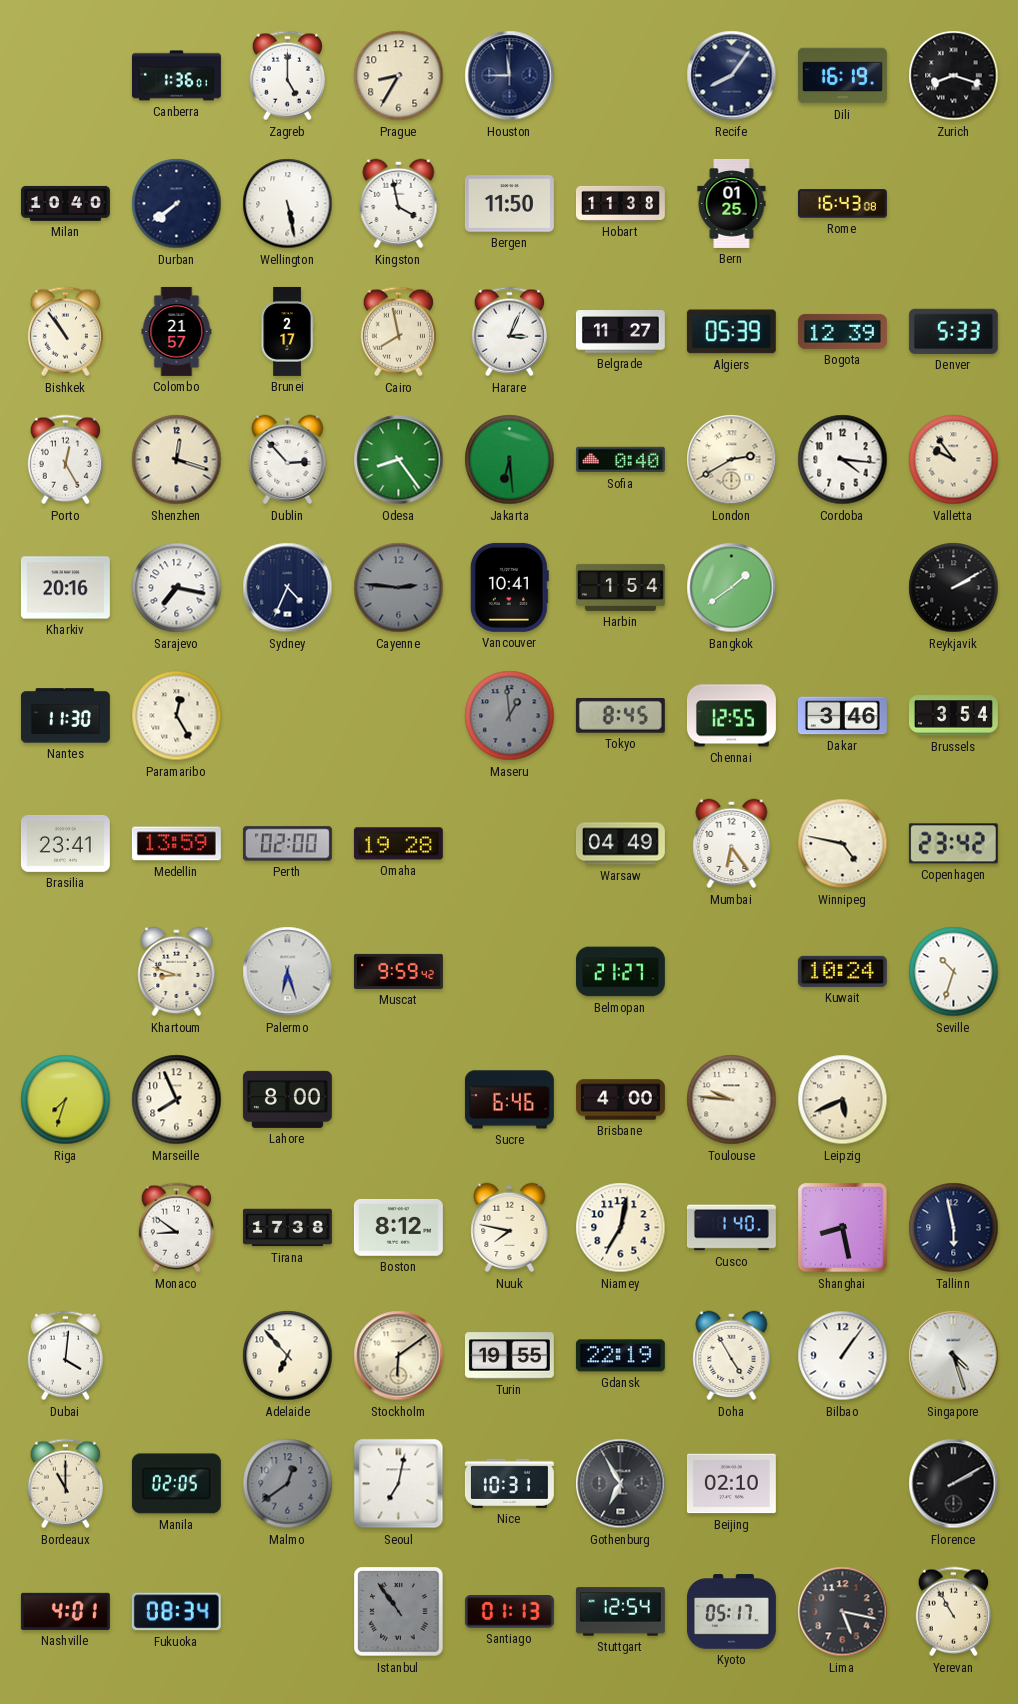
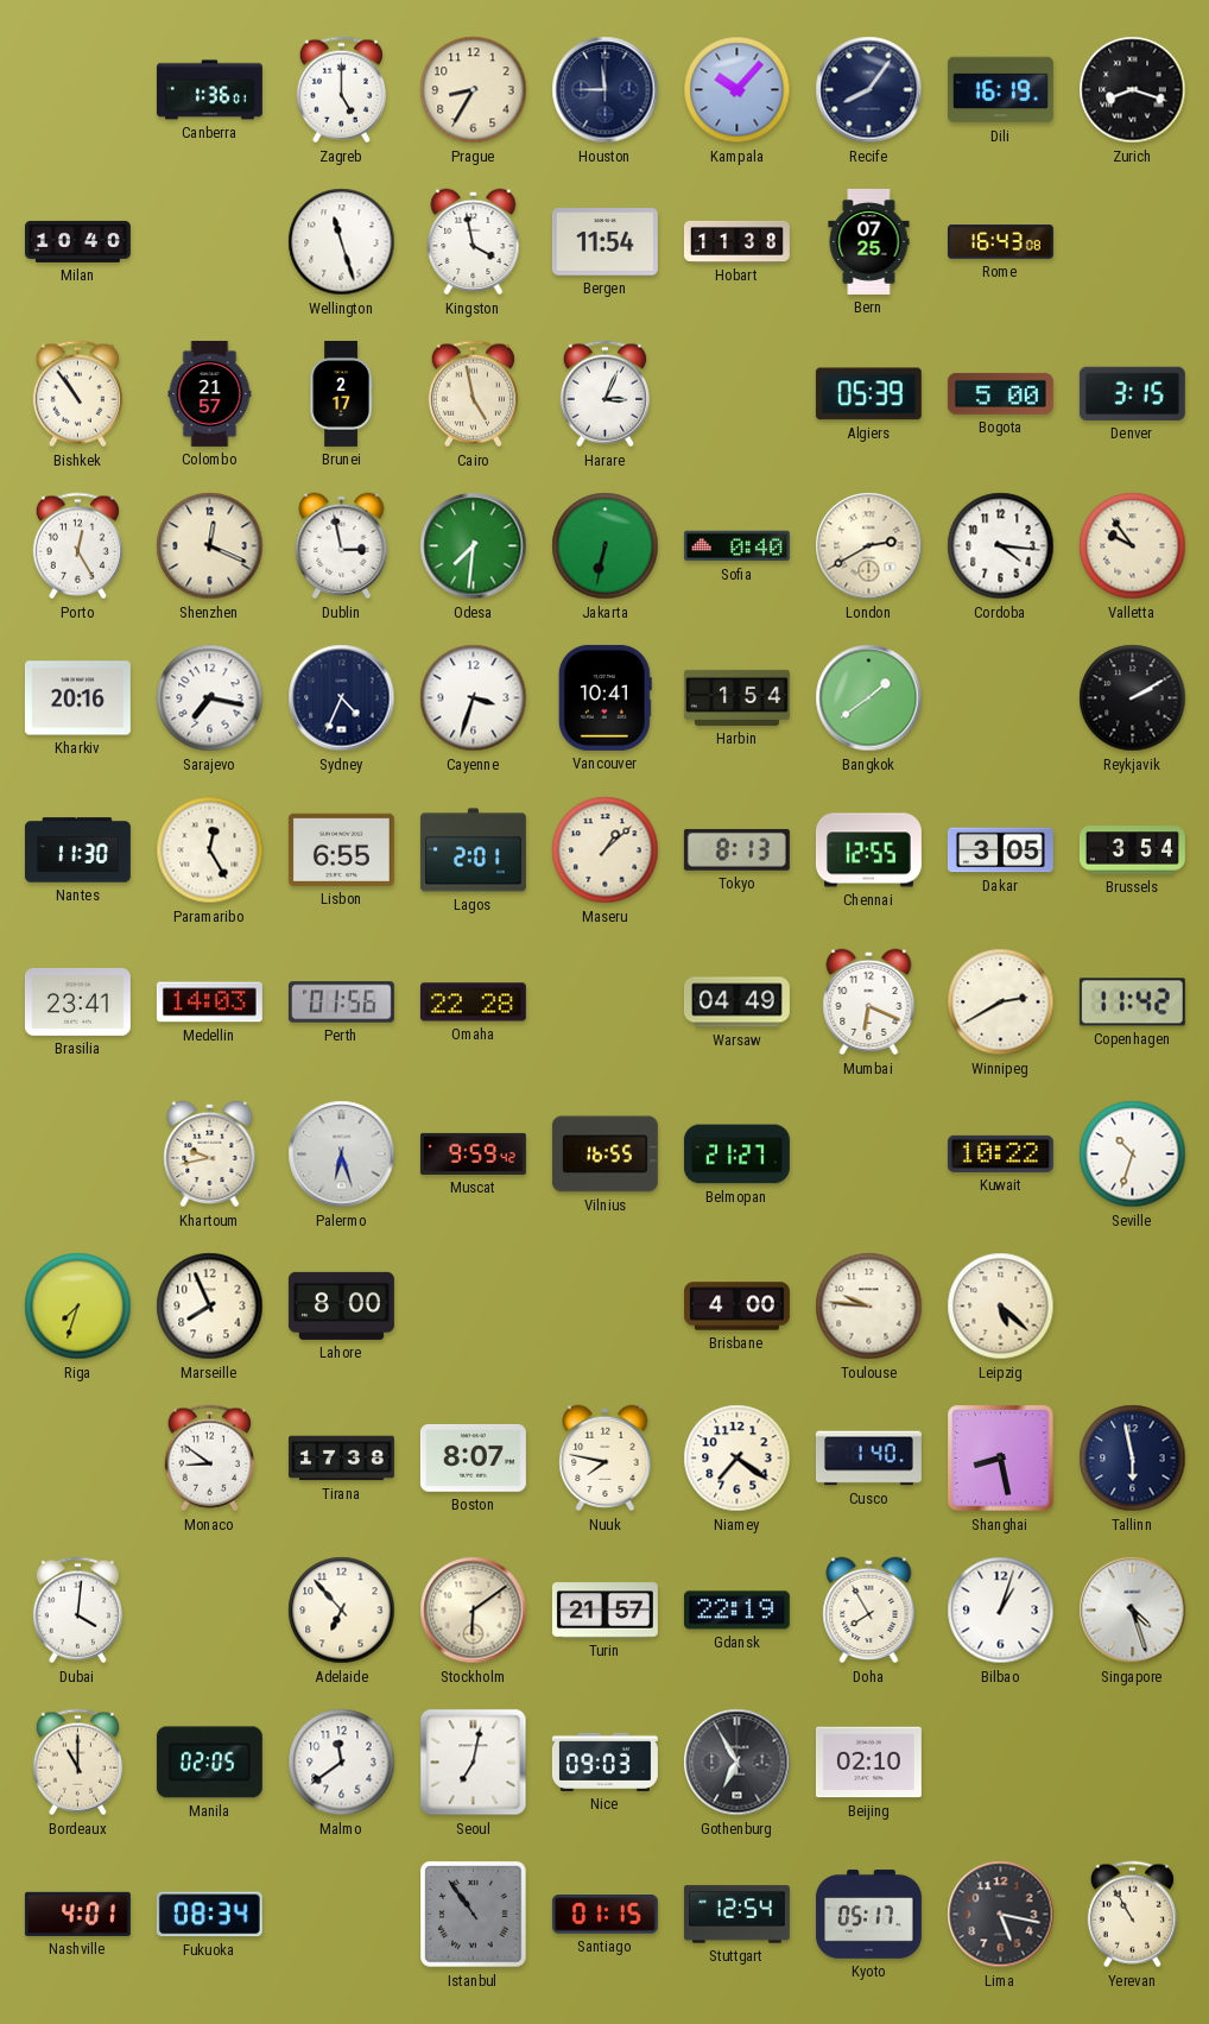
Kampala: none -> 10:07
Durban: 7:39 -> none
Wellington: 5:28 -> 11:27
Bergen: 11:50 -> 11:54
Bern: 01:25 -> 07:25
Cairo: 7:58 -> 4:58
Belgrade: 11:27 -> none
Bogota: 12:39 -> 5:00
Denver: 5:33 -> 3:15
Shenzhen: 12:18 -> 12:19
Dublin: 2:53 -> 2:58
Odesa: 8:24 -> 7:31
Jakarta: 6:29 -> 6:32
Cayenne: 2:46 -> 3:33
Cayenne dial: grey -> white
Lisbon: none -> 6:55
Lagos: none -> 2:01
Maseru: 12:59 -> 1:08
Maseru dial: grey -> cream
Tokyo: 8:45 -> 8:13
Dakar: 3:46 -> 3:05
Medellin: 13:59 -> 14:03
Perth: 02:00 -> 01:56
Omaha: 19:28 -> 22:28
Mumbai: 6:24 -> 6:19
Winnipeg: 4:47 -> 2:40
Copenhagen: 23:42 -> 11:42
Khartoum: 8:48 -> 9:43
Vilnius: none -> 16:55
Kuwait: 10:24 -> 10:22
Sucre: 6:46 -> none
Leipzig: 5:41 -> 5:22
Boston: 8:12 -> 8:07
Niamey: 7:02 -> 7:21
Turin: 19:55 -> 21:57
Doha: 4:55 -> 7:55
Bilbao: 1:06 -> 1:03
Malmo: 12:39 -> 11:39
Malmo dial: grey -> white
Nice: 10:31 -> 09:03
Florence: 2:10 -> none
Santiago: 01:13 -> 01:15
